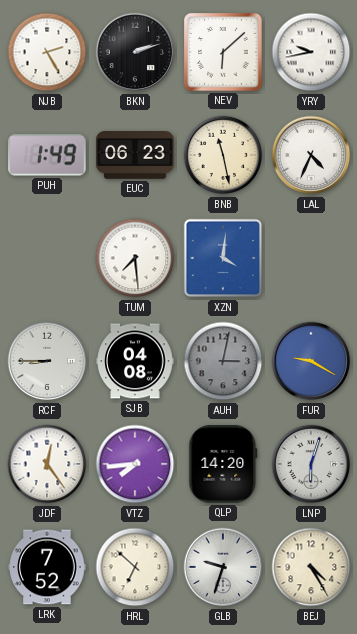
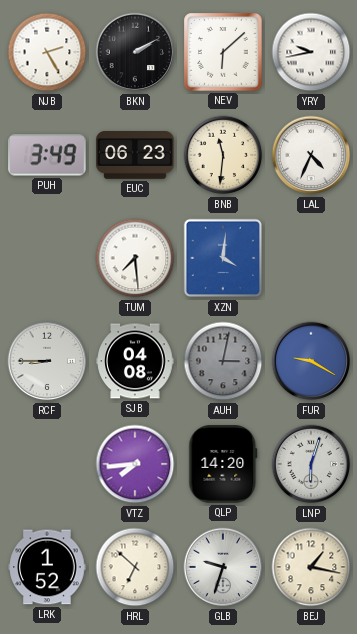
BKN: 2:12 -> 2:10
PUH: 1:49 -> 3:49
BNB: 11:28 -> 11:31
JDF: 12:24 -> none
LRK: 7:52 -> 1:52
BEJ: 4:25 -> 1:17
